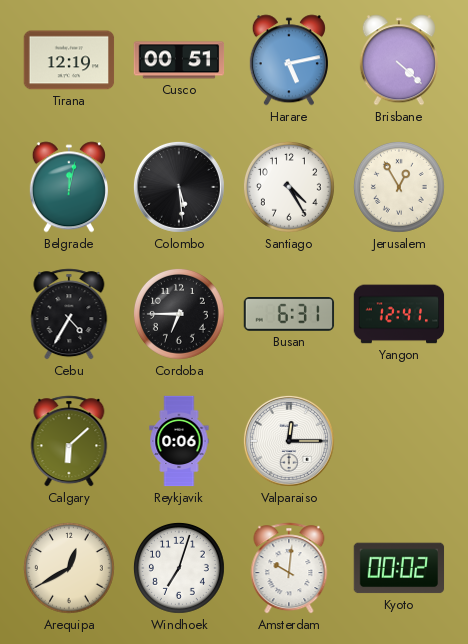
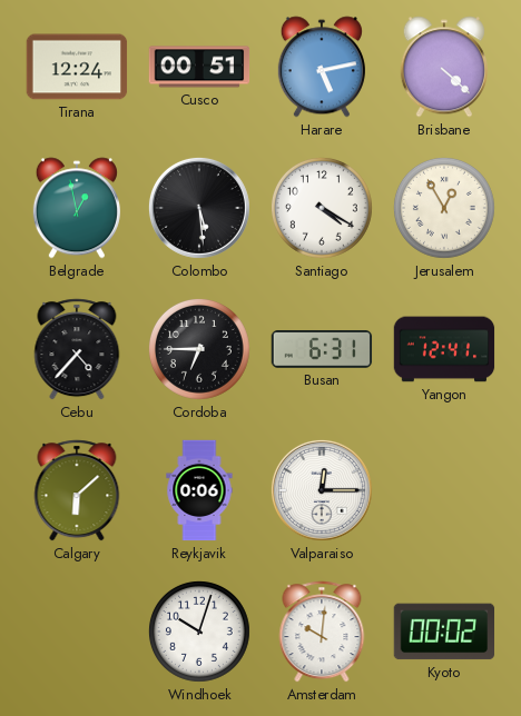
Tirana: 12:19 -> 12:24
Belgrade: 12:02 -> 12:58
Santiago: 4:25 -> 4:20
Cebu: 4:35 -> 4:37
Arequipa: 12:40 -> none
Windhoek: 7:03 -> 10:03
